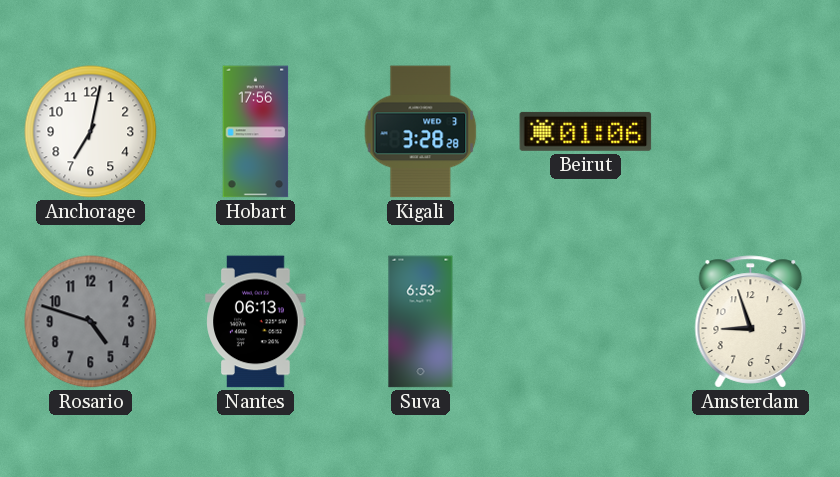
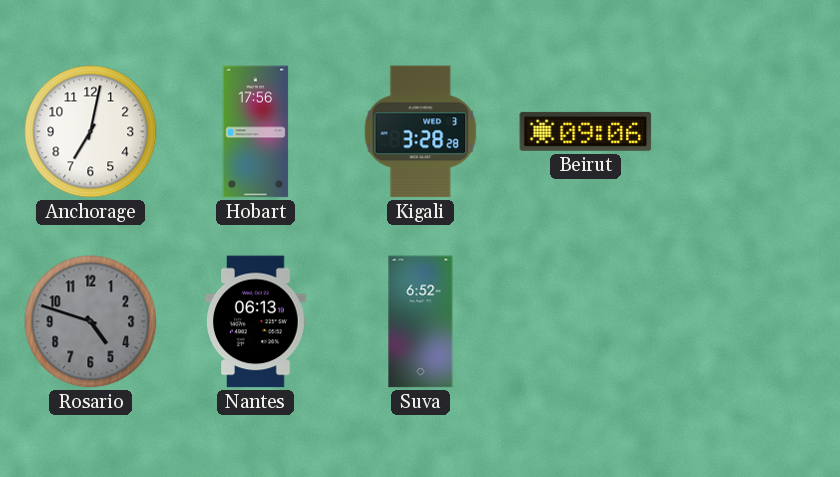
Beirut: 01:06 -> 09:06
Suva: 6:53 -> 6:52
Amsterdam: 8:57 -> none
